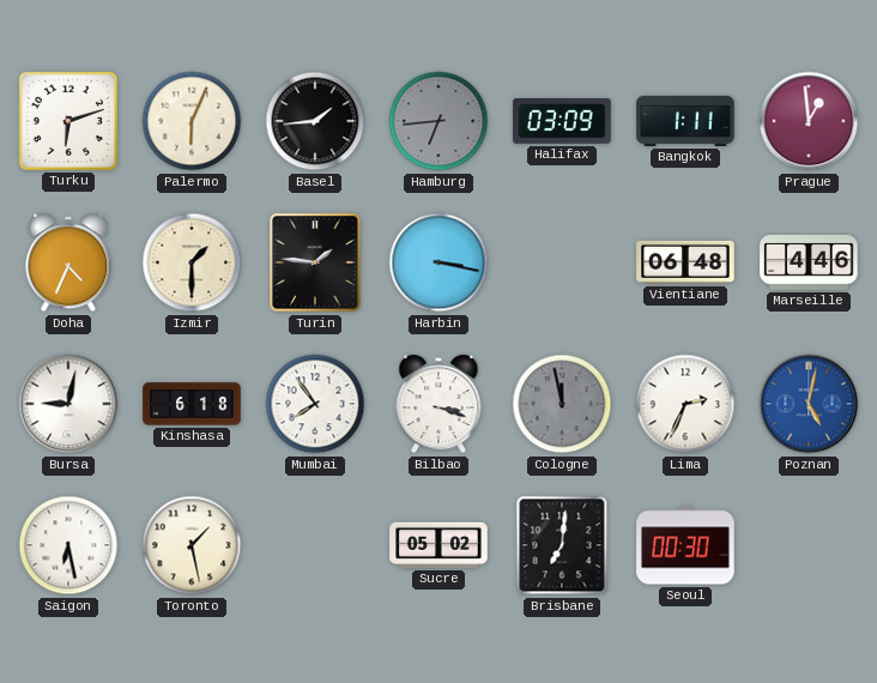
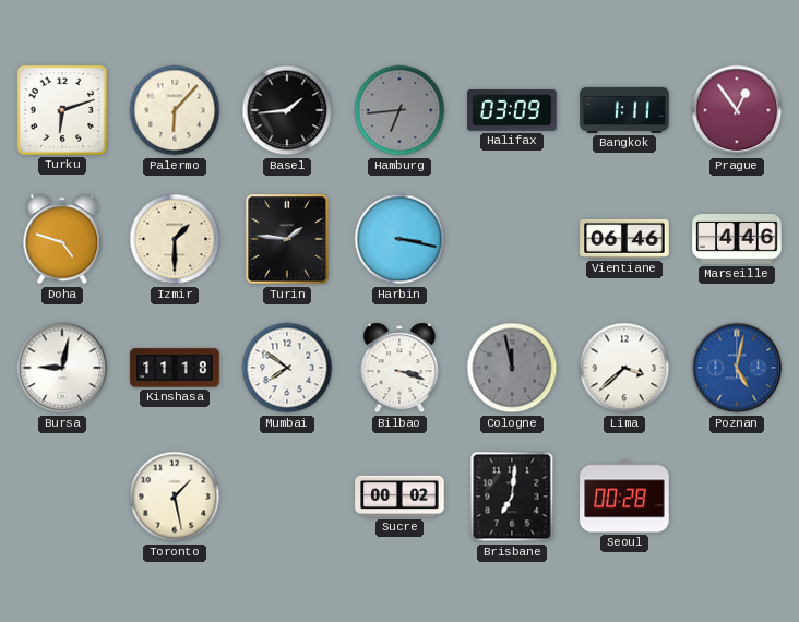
Palermo: 6:04 -> 6:07
Prague: 12:59 -> 12:54
Doha: 4:34 -> 4:48
Vientiane: 06:48 -> 06:46
Kinshasa: 6:18 -> 11:18
Mumbai: 7:54 -> 7:51
Lima: 2:34 -> 3:38
Saigon: 6:28 -> none
Sucre: 05:02 -> 00:02
Seoul: 00:30 -> 00:28
